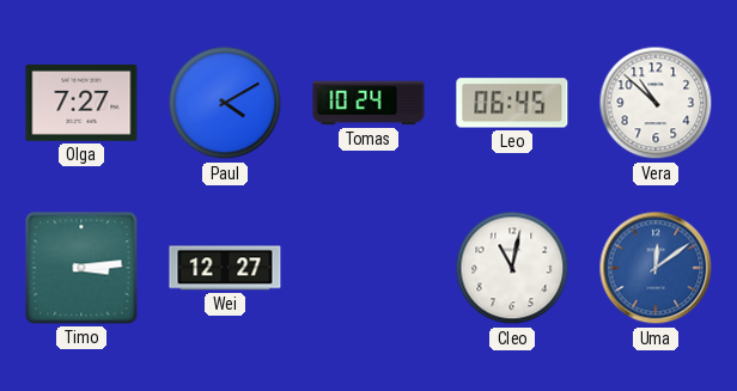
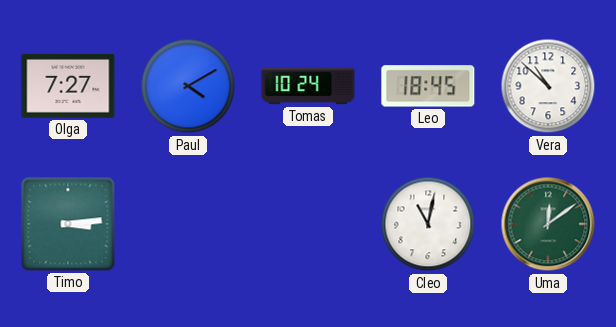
Leo: 06:45 -> 18:45
Wei: 12:27 -> none
Uma dial: blue -> green
